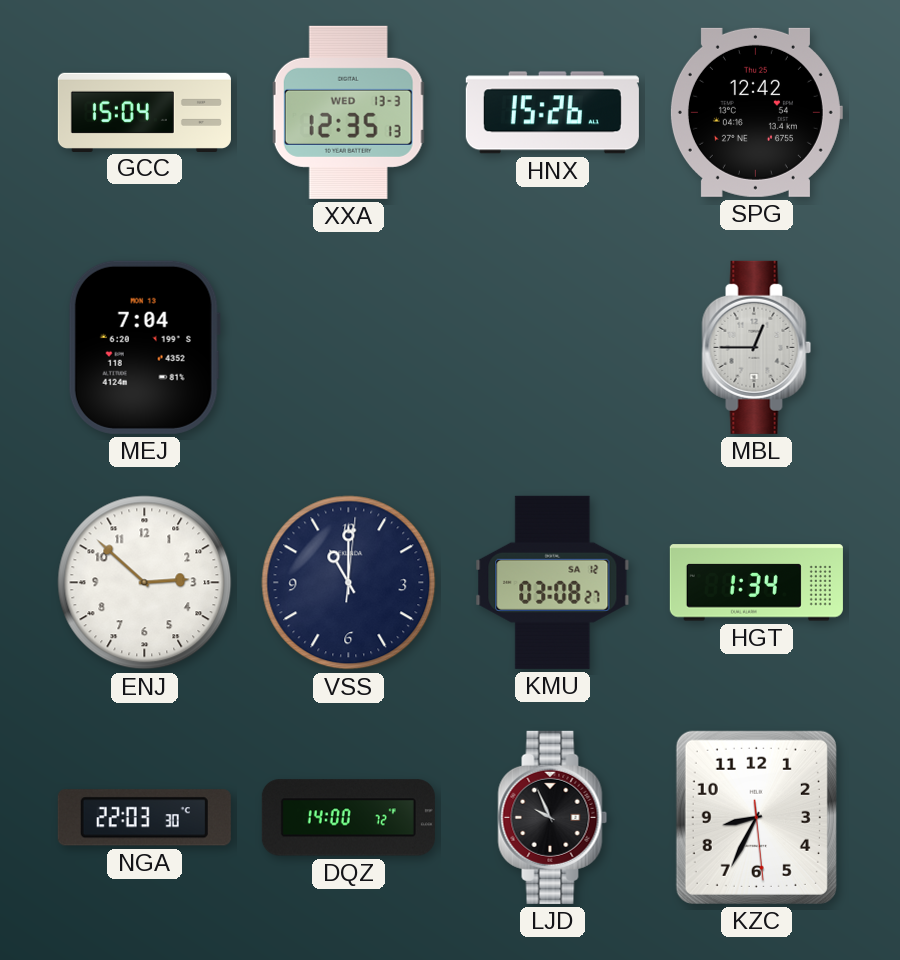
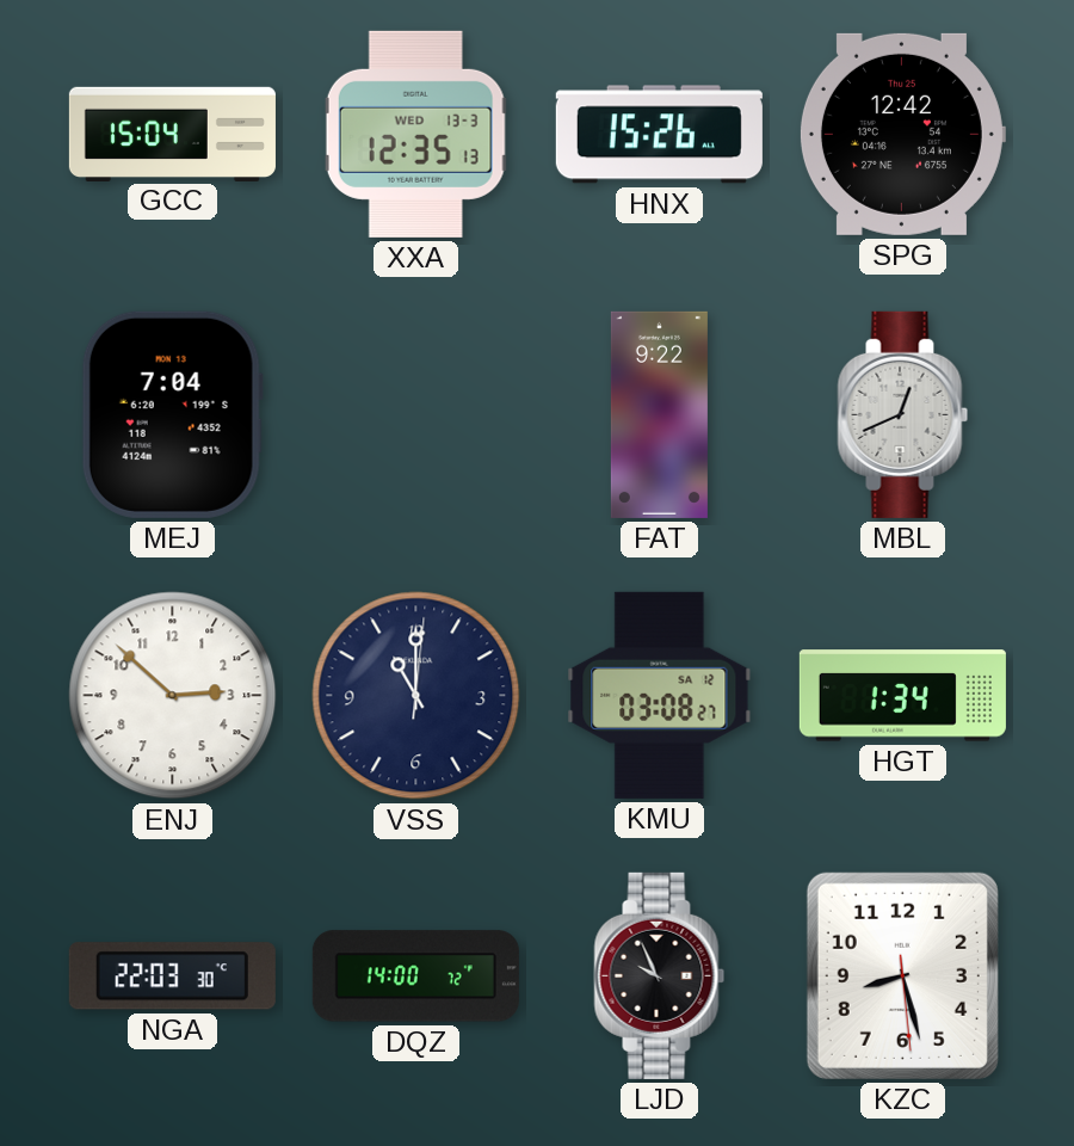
FAT: none -> 9:22
MBL: 12:45 -> 12:41
KZC: 8:34 -> 8:27
